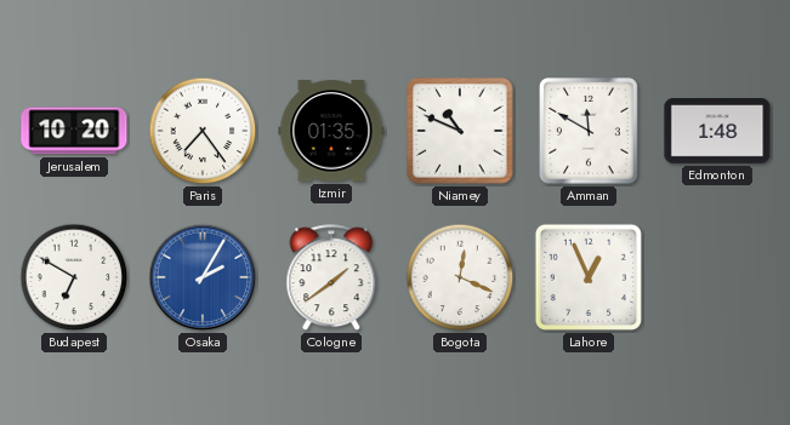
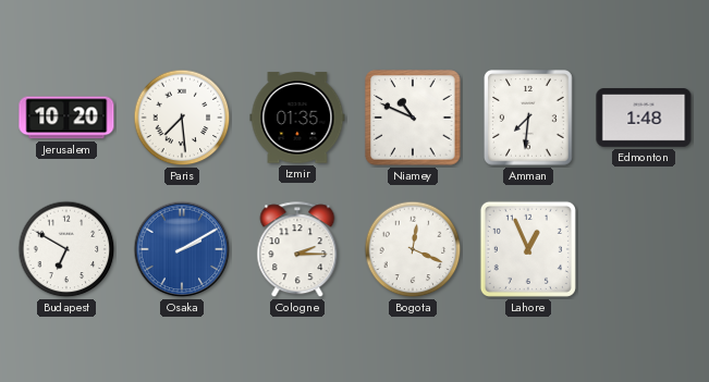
Paris: 7:24 -> 7:29
Amman: 11:50 -> 7:31
Osaka: 2:05 -> 2:10
Cologne: 1:39 -> 2:15
